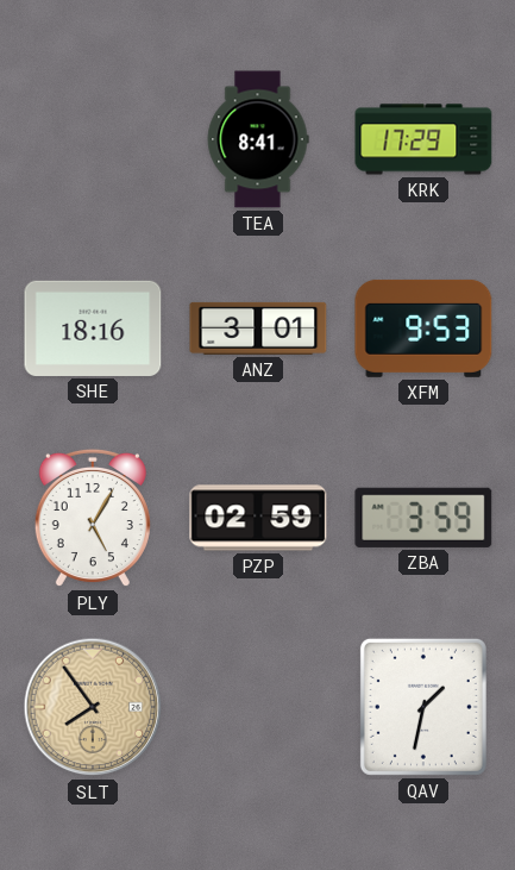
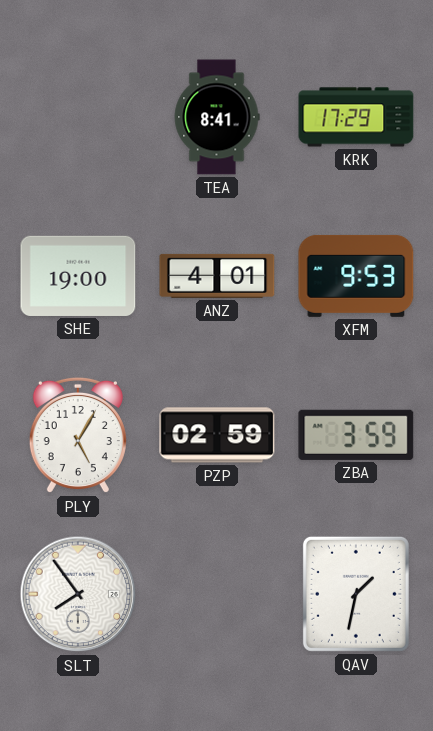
SHE: 18:16 -> 19:00
ANZ: 3:01 -> 4:01
SLT dial: champagne -> white
